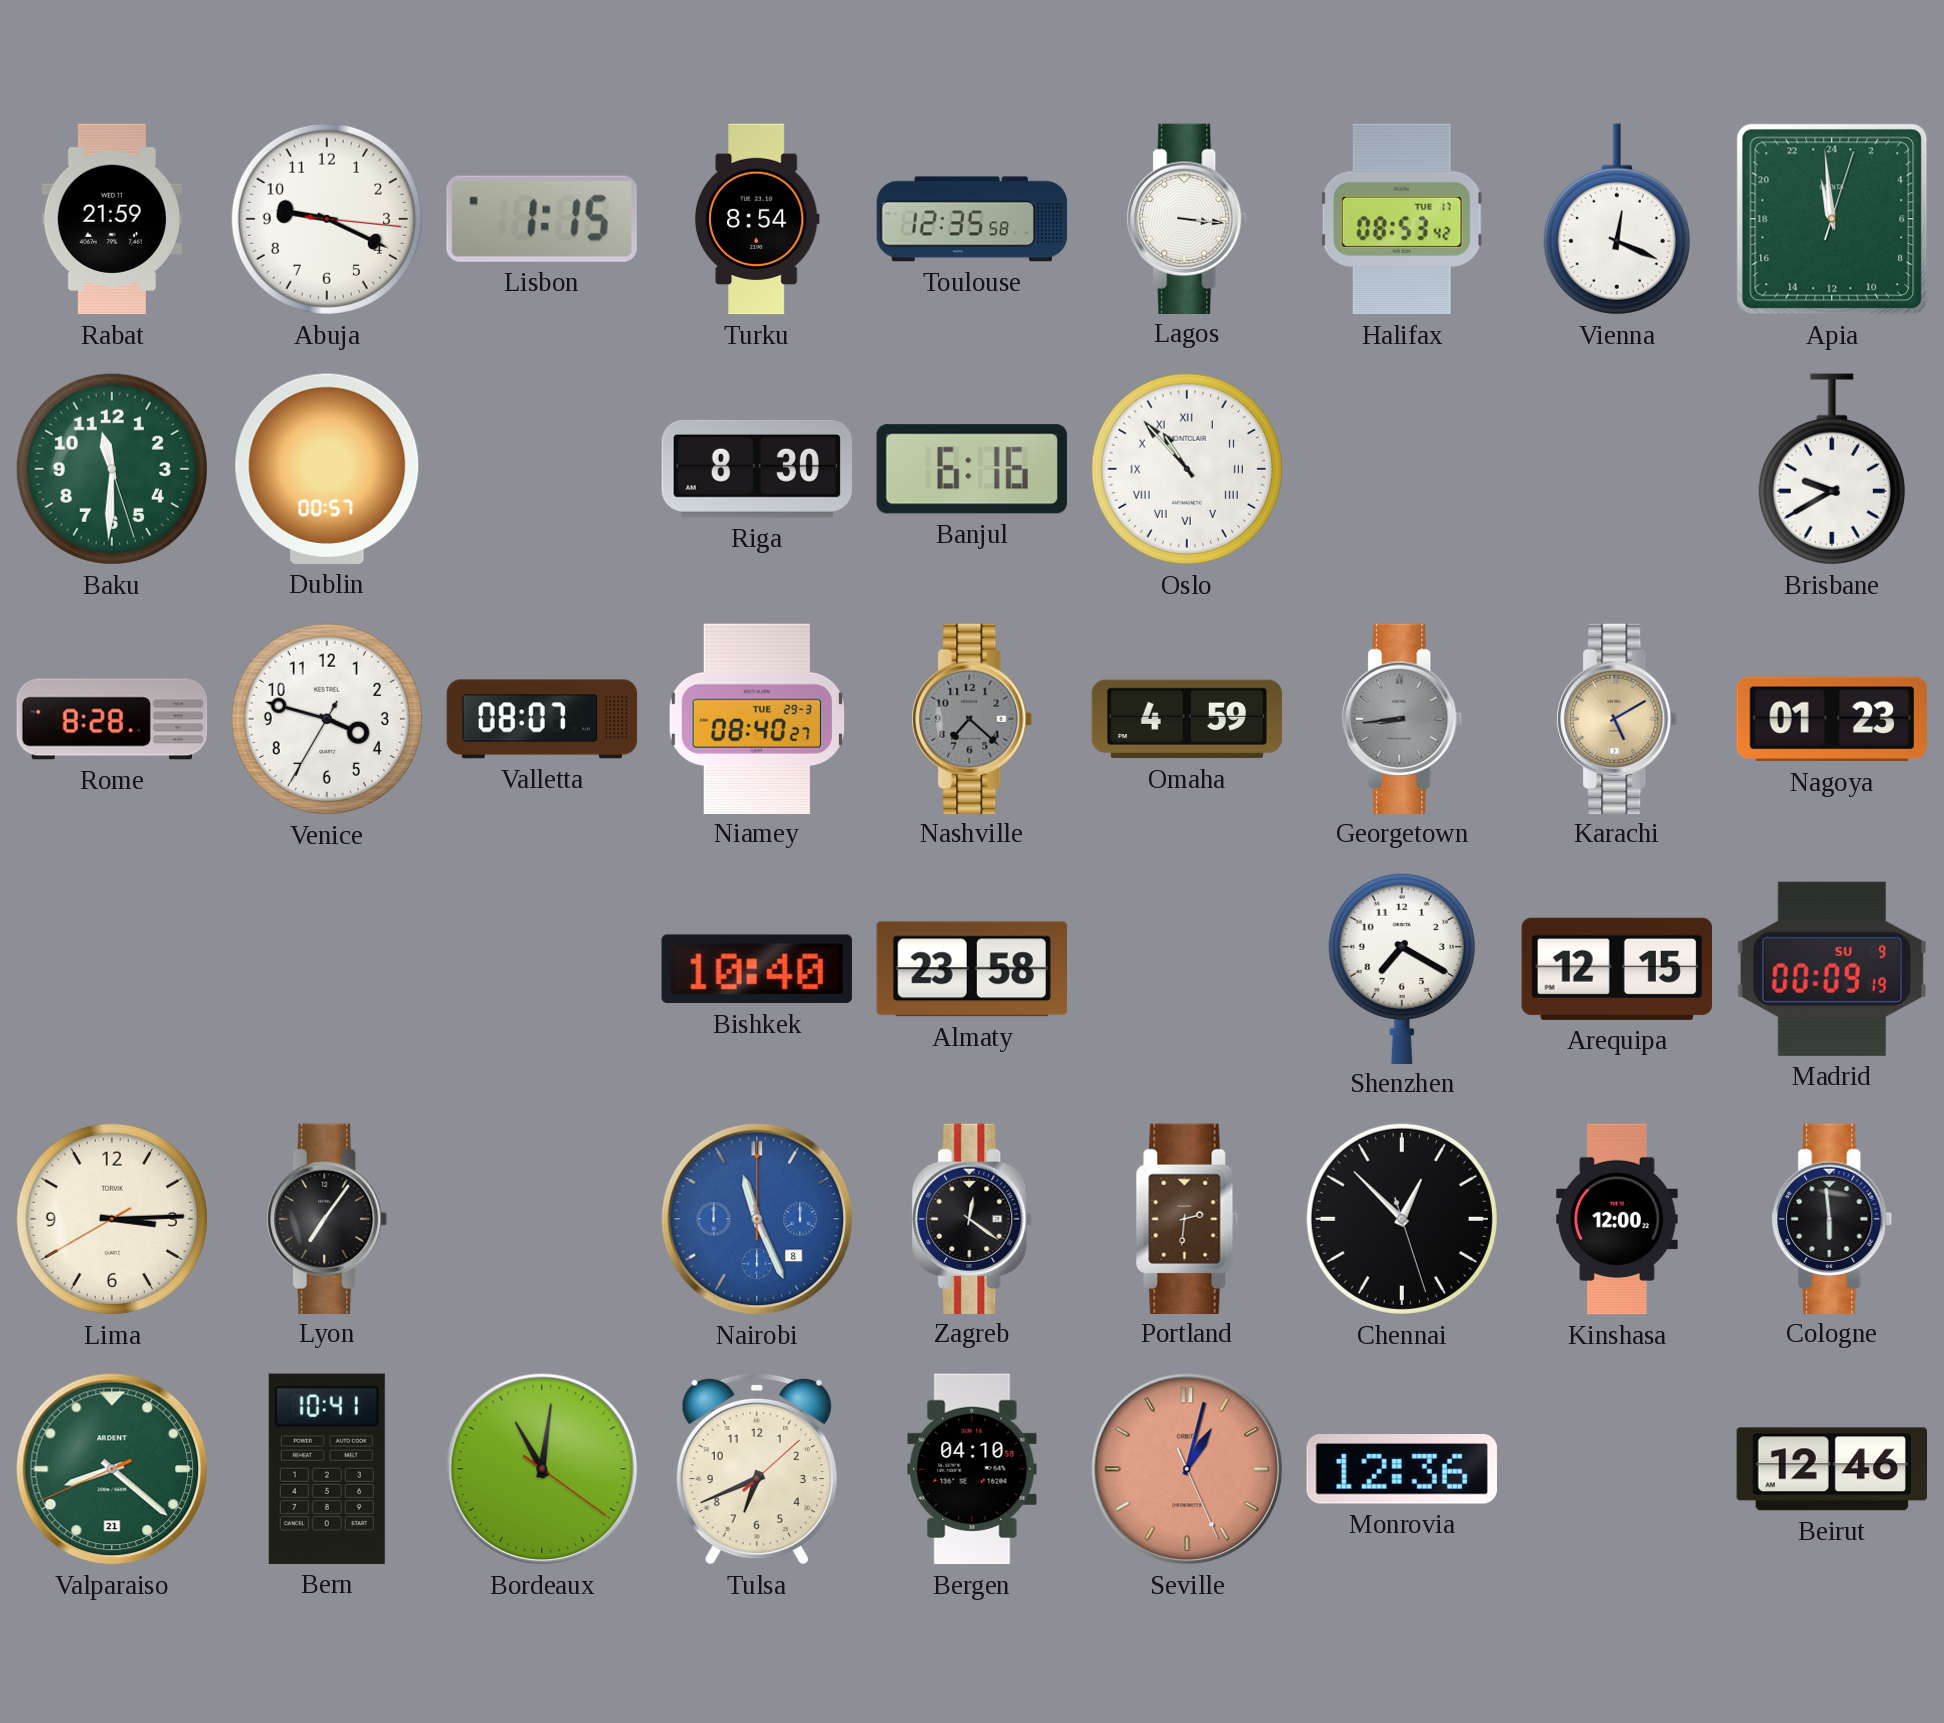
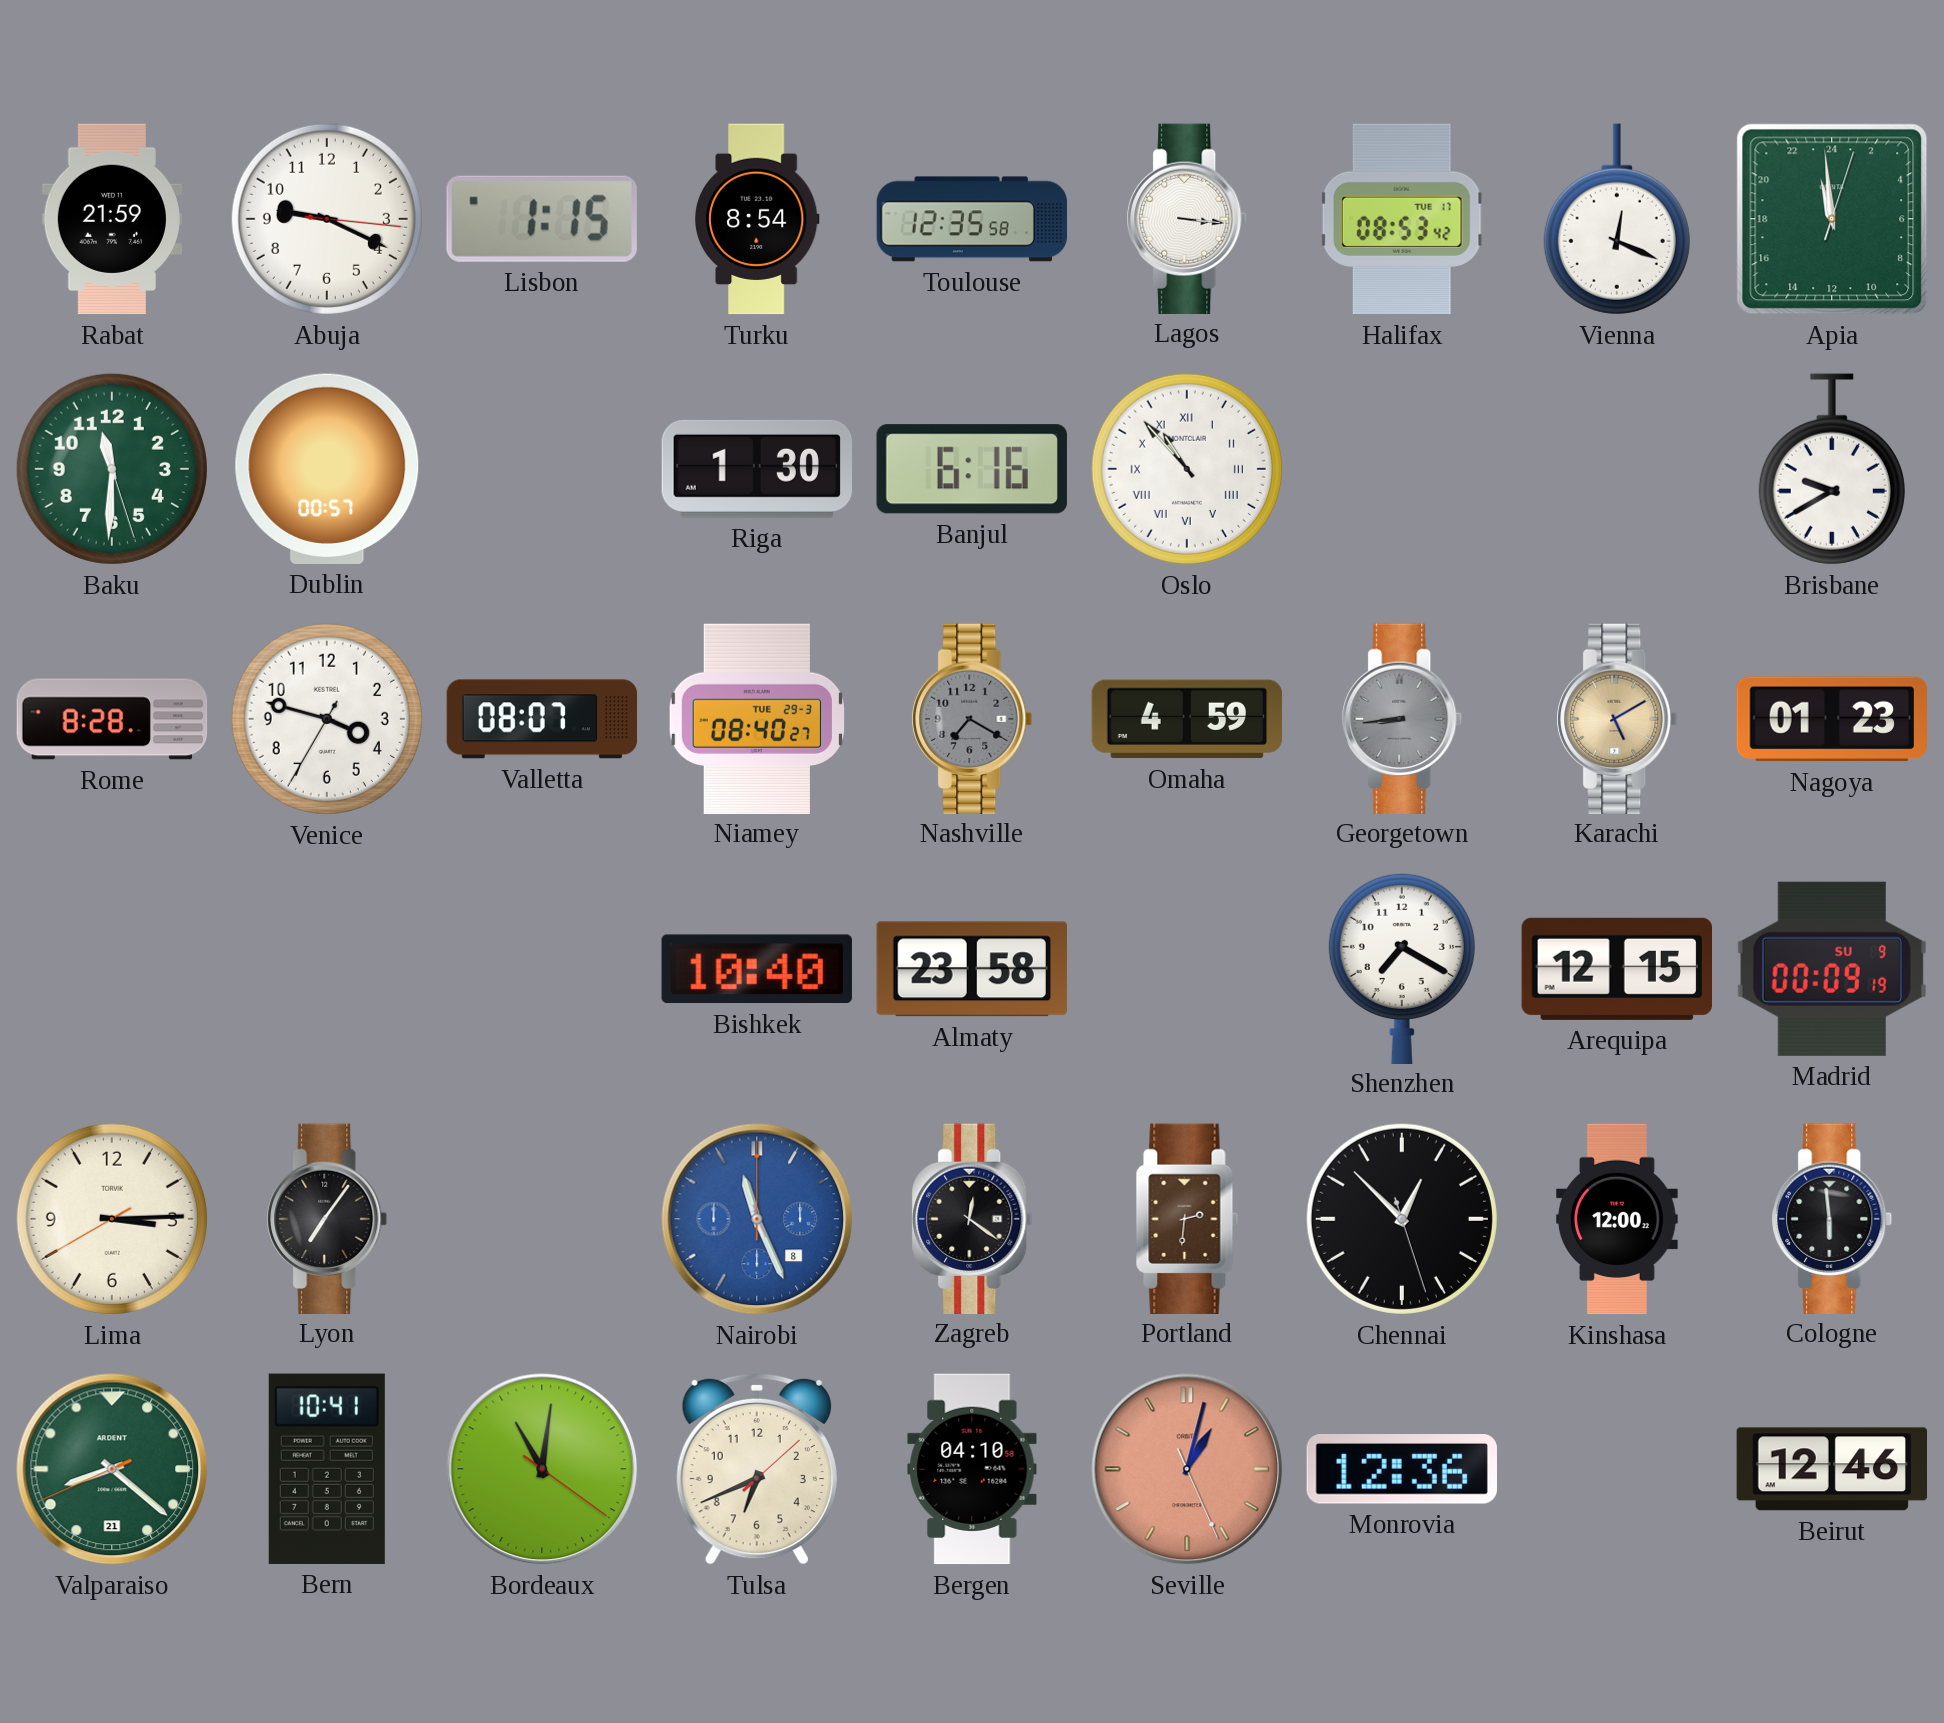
Riga: 8:30 -> 1:30
Nashville: 7:22 -> 7:20
